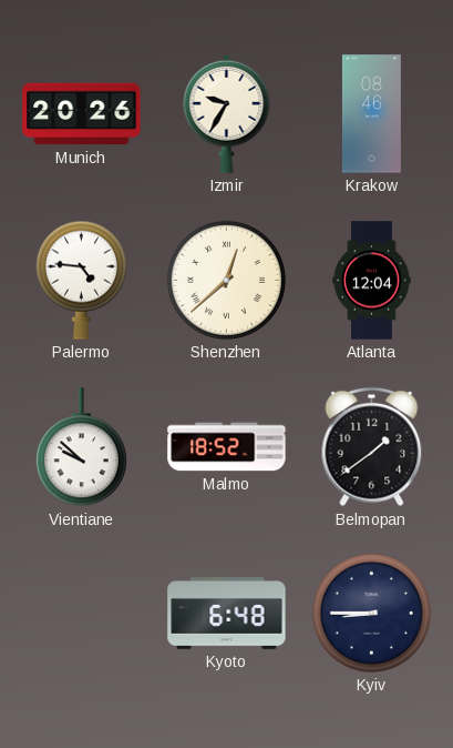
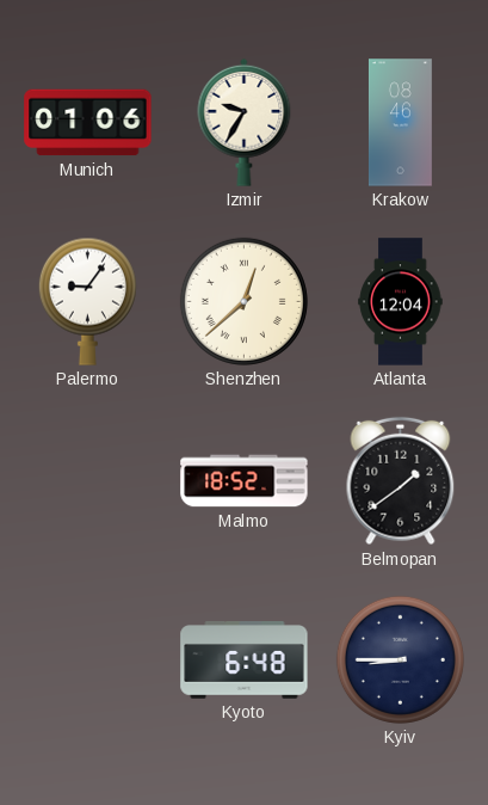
Munich: 20:26 -> 01:06
Palermo: 4:46 -> 9:06
Vientiane: 9:52 -> none
